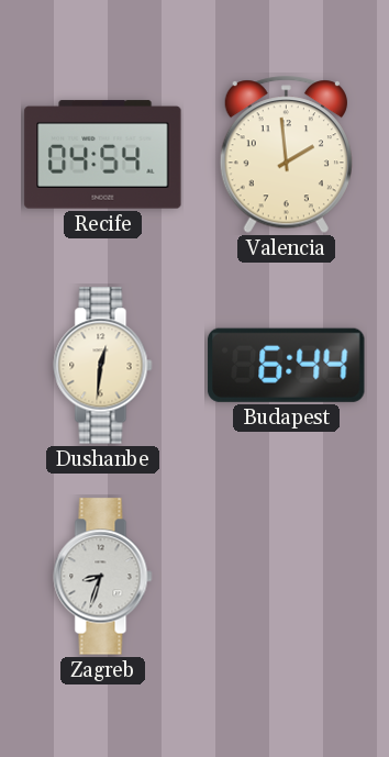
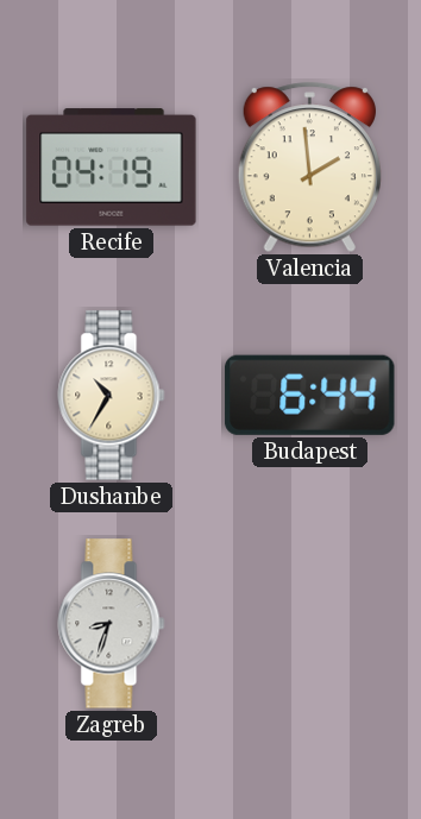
Recife: 04:54 -> 04:19
Dushanbe: 12:31 -> 10:35
